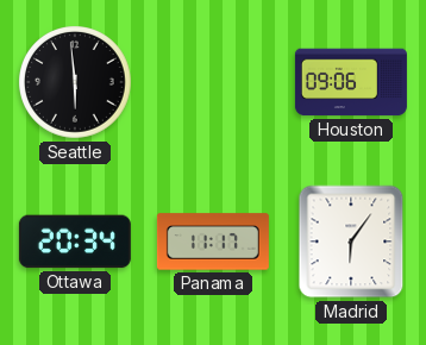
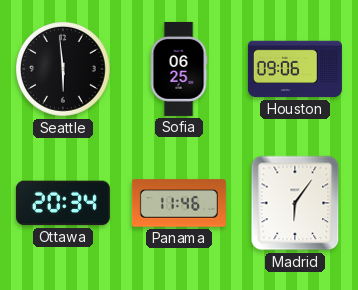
Sofia: none -> 06:25
Panama: 11:17 -> 11:46
